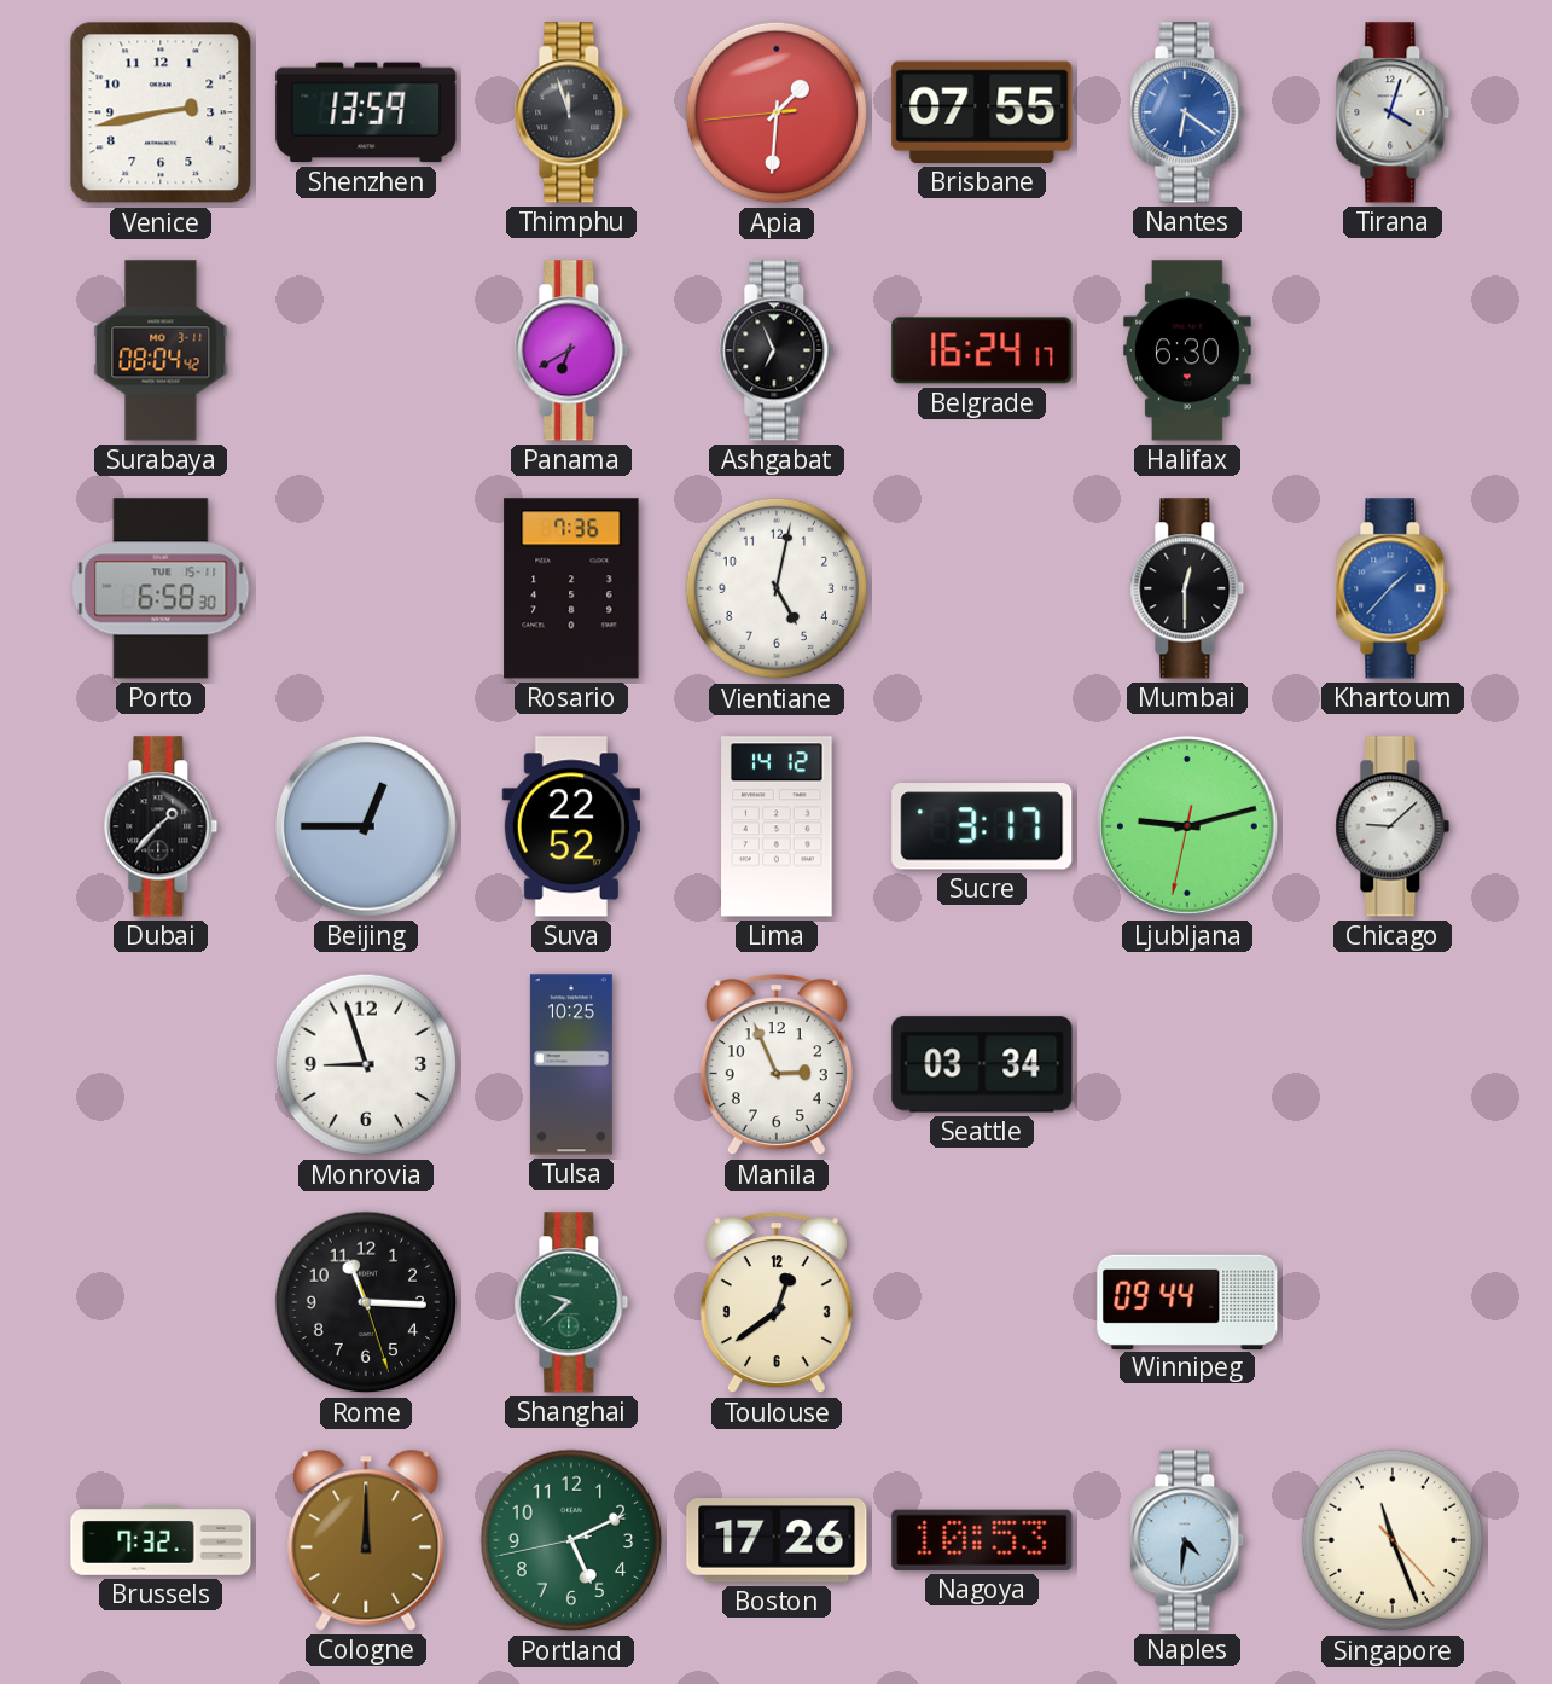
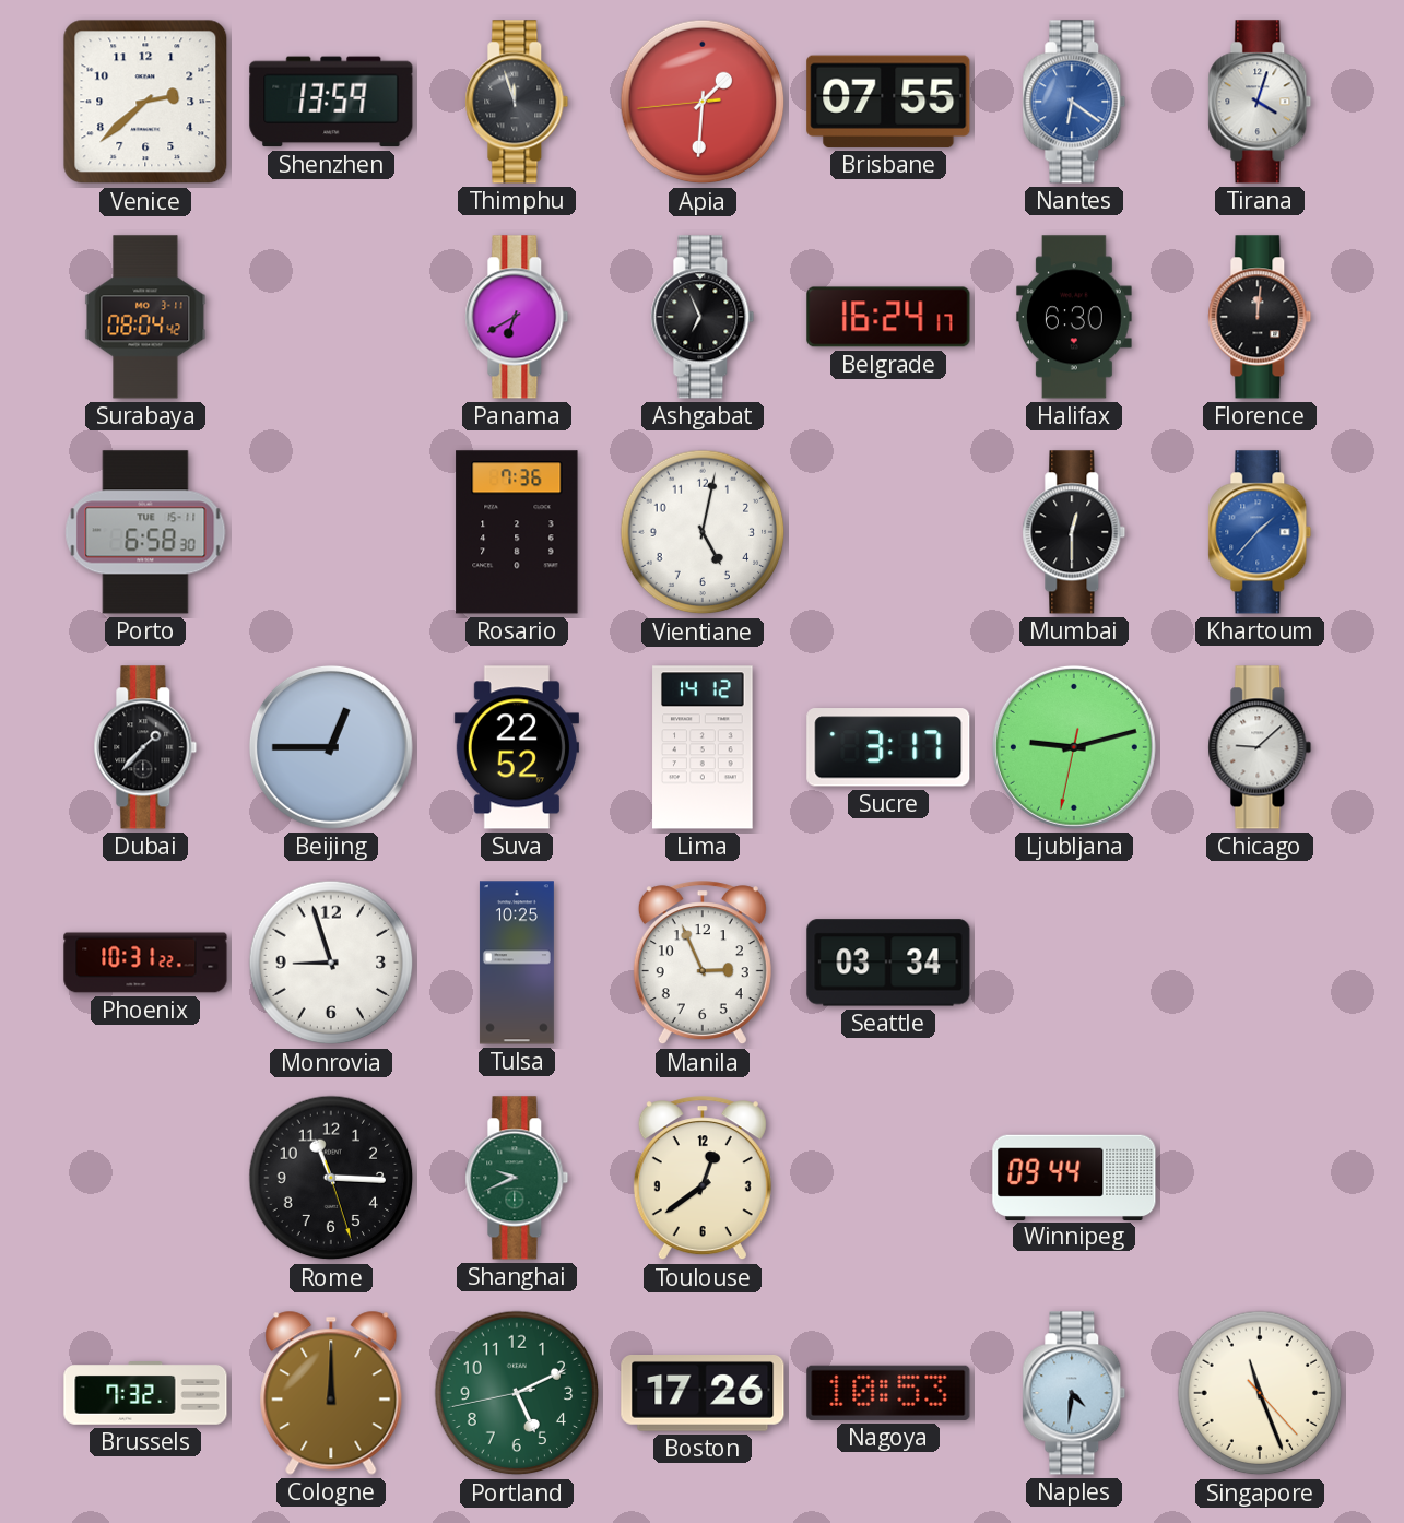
Venice: 2:43 -> 2:38
Florence: none -> 12:01
Phoenix: none -> 10:31
Shanghai: 9:38 -> 9:41
